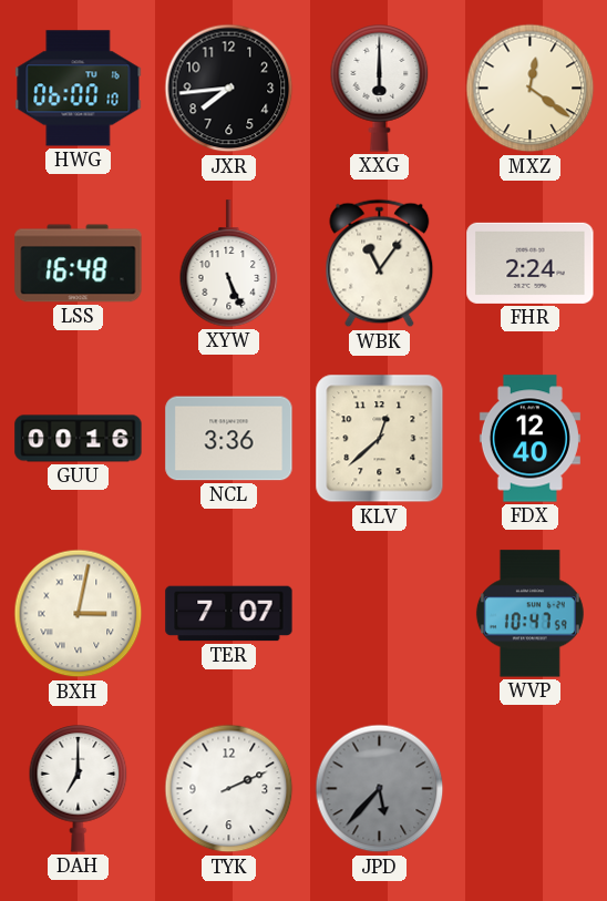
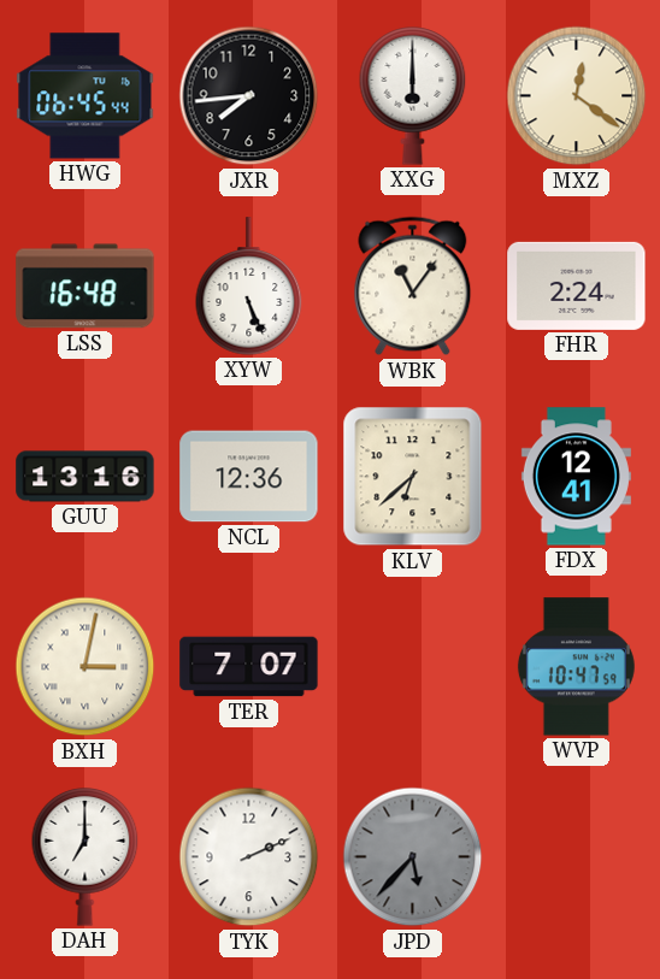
HWG: 06:00 -> 06:45
GUU: 00:16 -> 13:16
NCL: 3:36 -> 12:36
KLV: 12:38 -> 6:38
FDX: 12:40 -> 12:41
